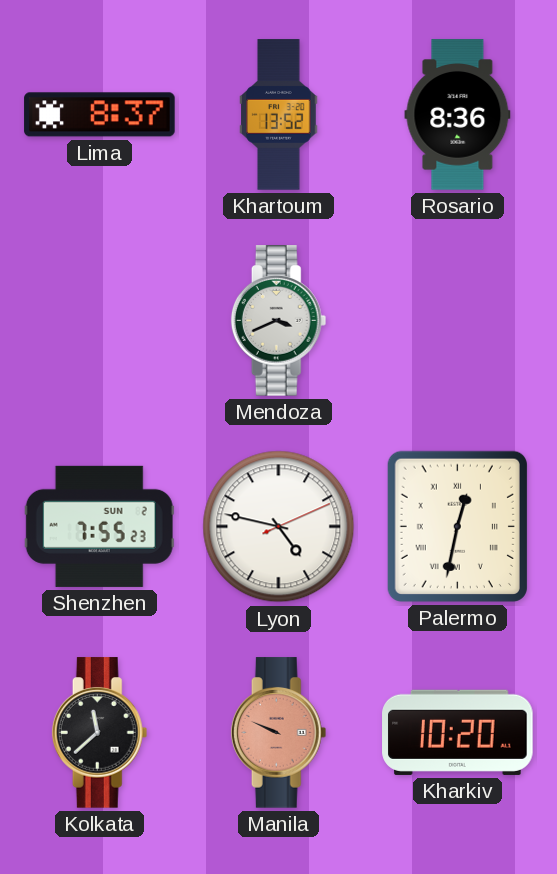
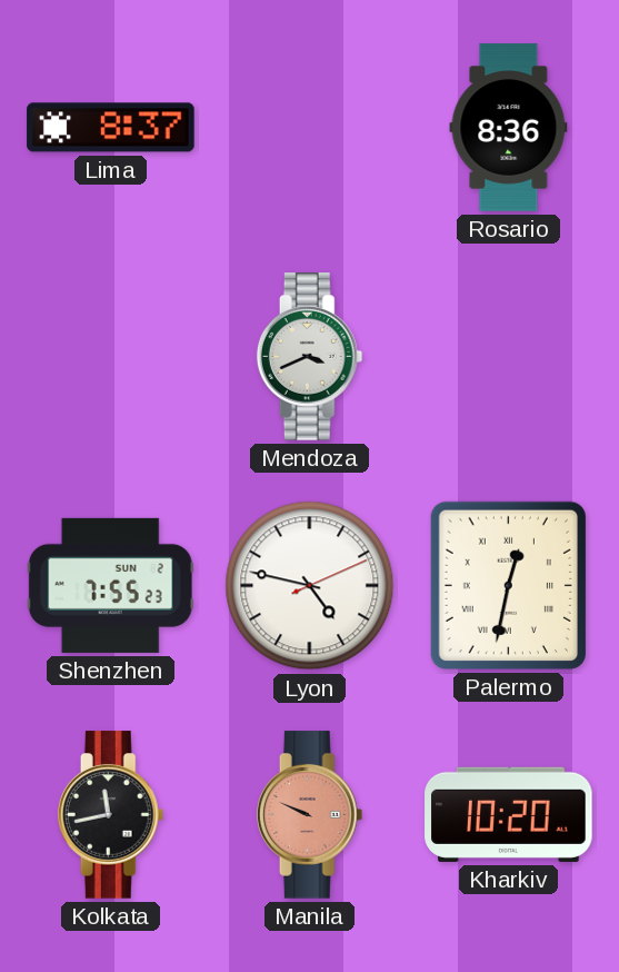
Khartoum: 13:52 -> none
Kolkata: 11:38 -> 11:43
